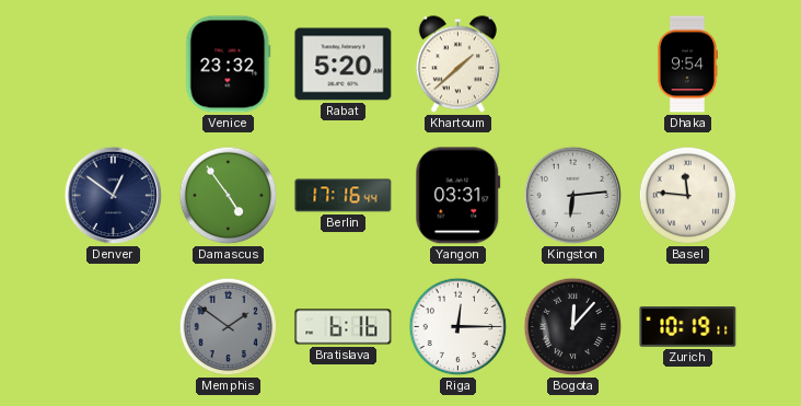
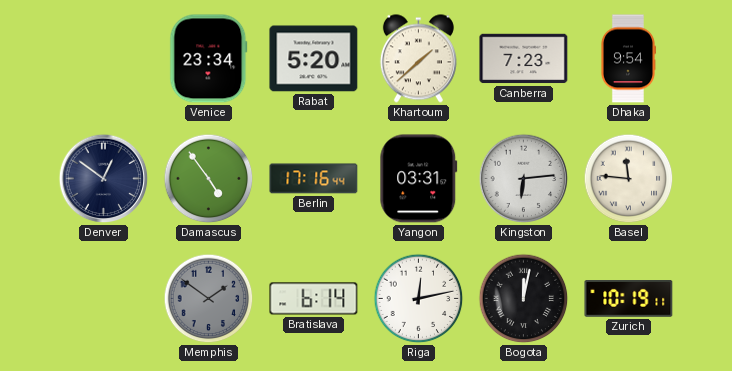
Venice: 23:32 -> 23:34
Canberra: none -> 7:23
Bratislava: 6:16 -> 6:14
Riga: 12:15 -> 12:13
Bogota: 12:07 -> 12:02
